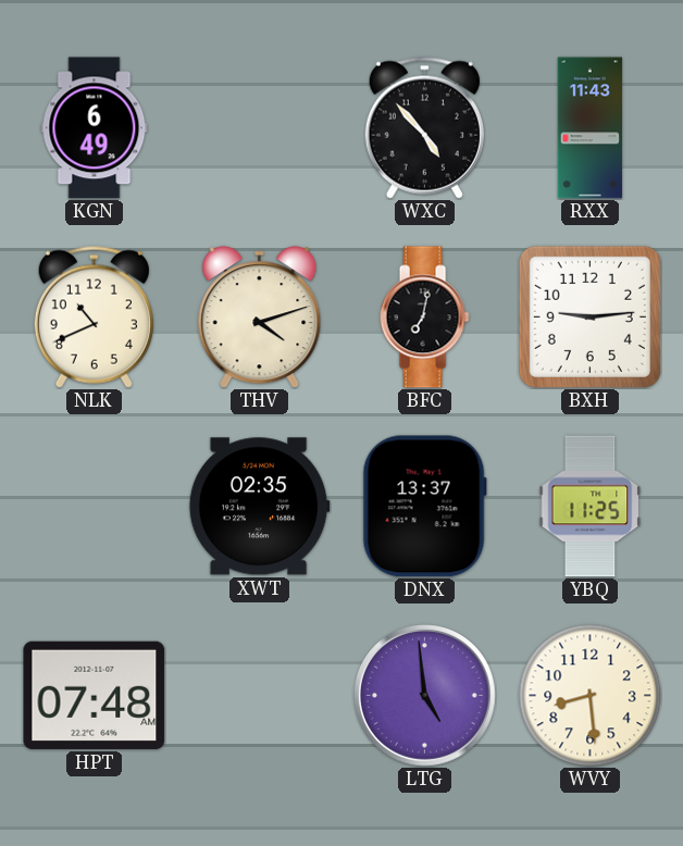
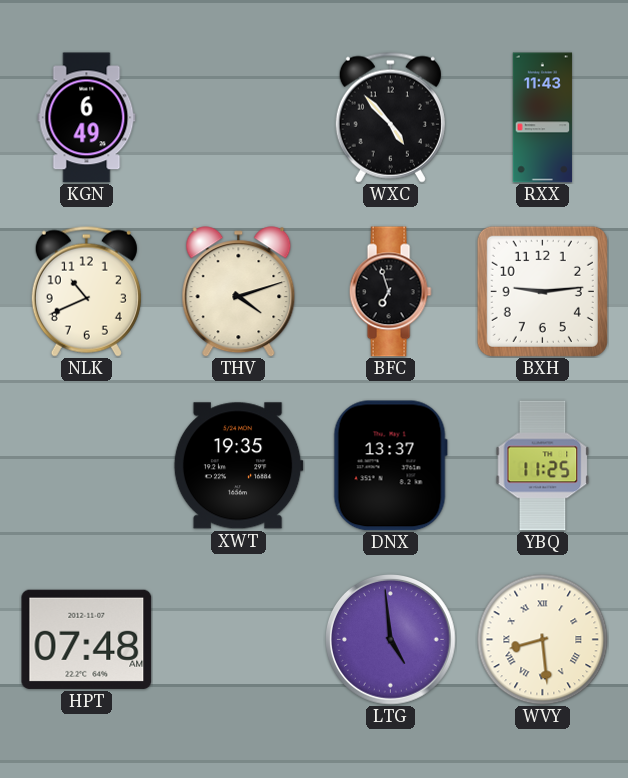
BFC: 7:02 -> 6:57
XWT: 02:35 -> 19:35
WVY numerals: Arabic -> Roman
